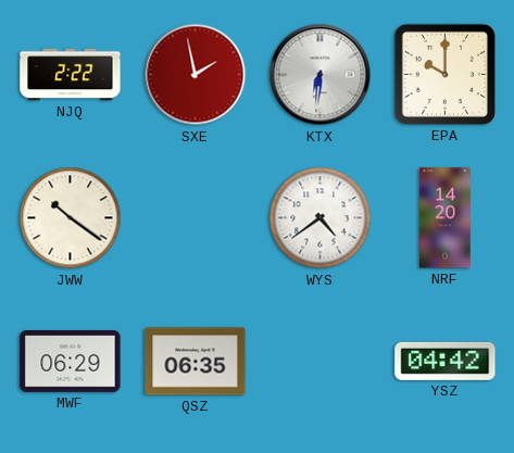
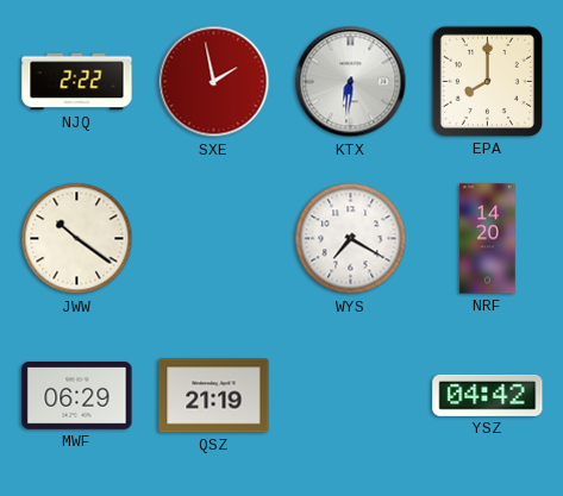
EPA: 10:00 -> 8:00
WYS: 4:39 -> 7:20
QSZ: 06:35 -> 21:19
